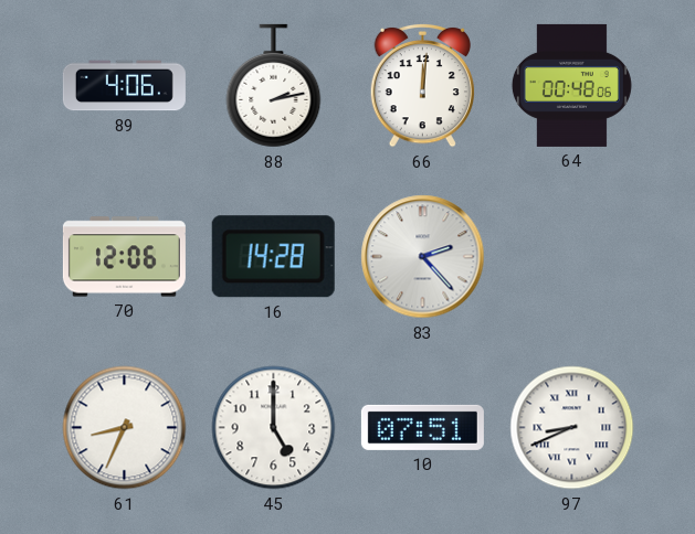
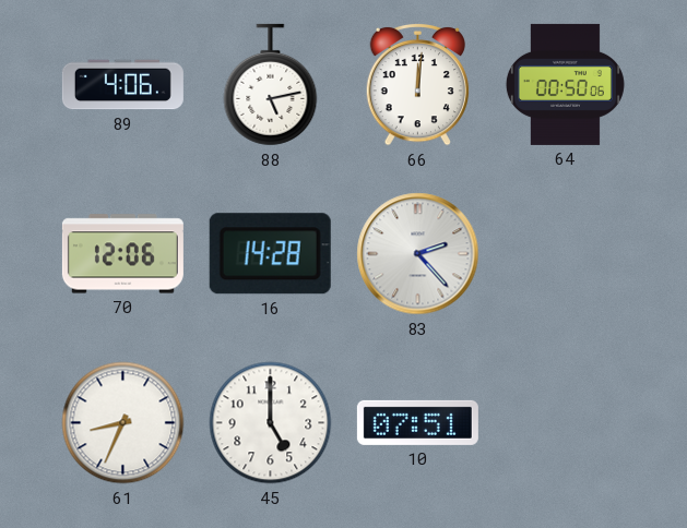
88: 2:13 -> 5:13
64: 00:48 -> 00:50
97: 8:41 -> none
